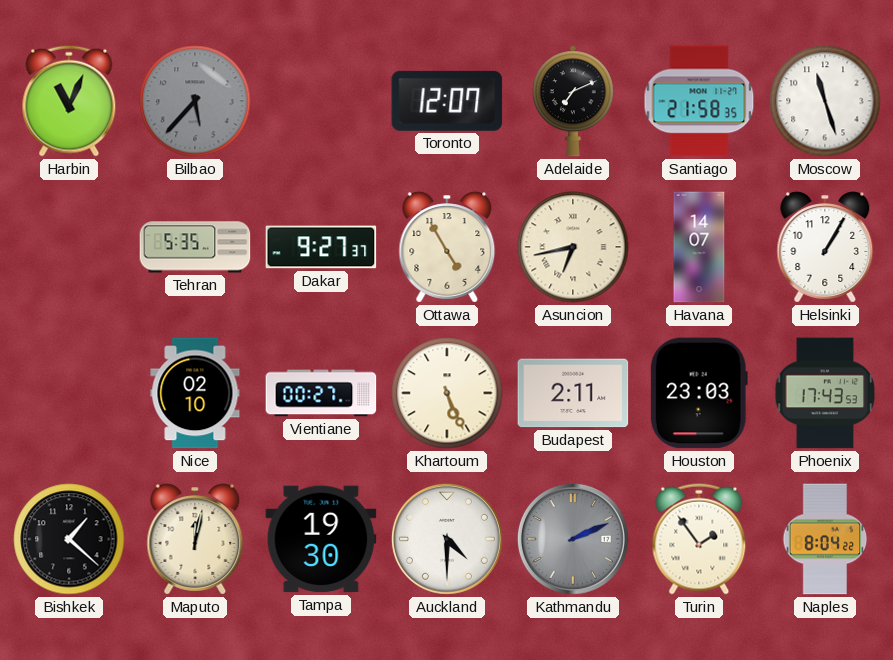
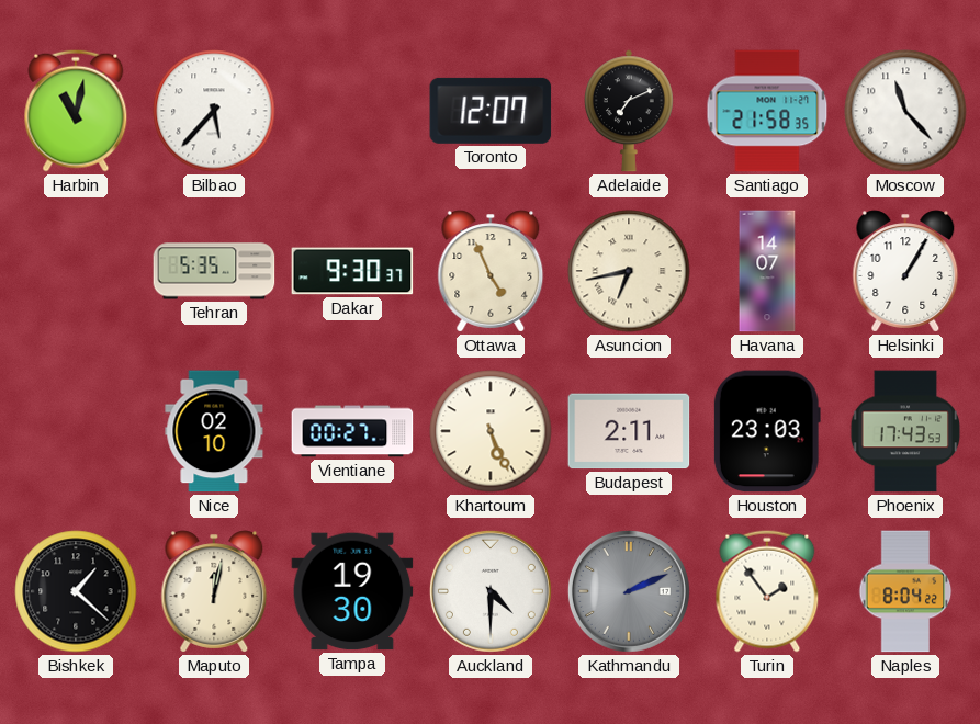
Harbin: 11:04 -> 11:02
Bilbao dial: grey -> white
Moscow: 11:27 -> 11:23
Dakar: 9:27 -> 9:30
Ottawa: 4:55 -> 4:56
